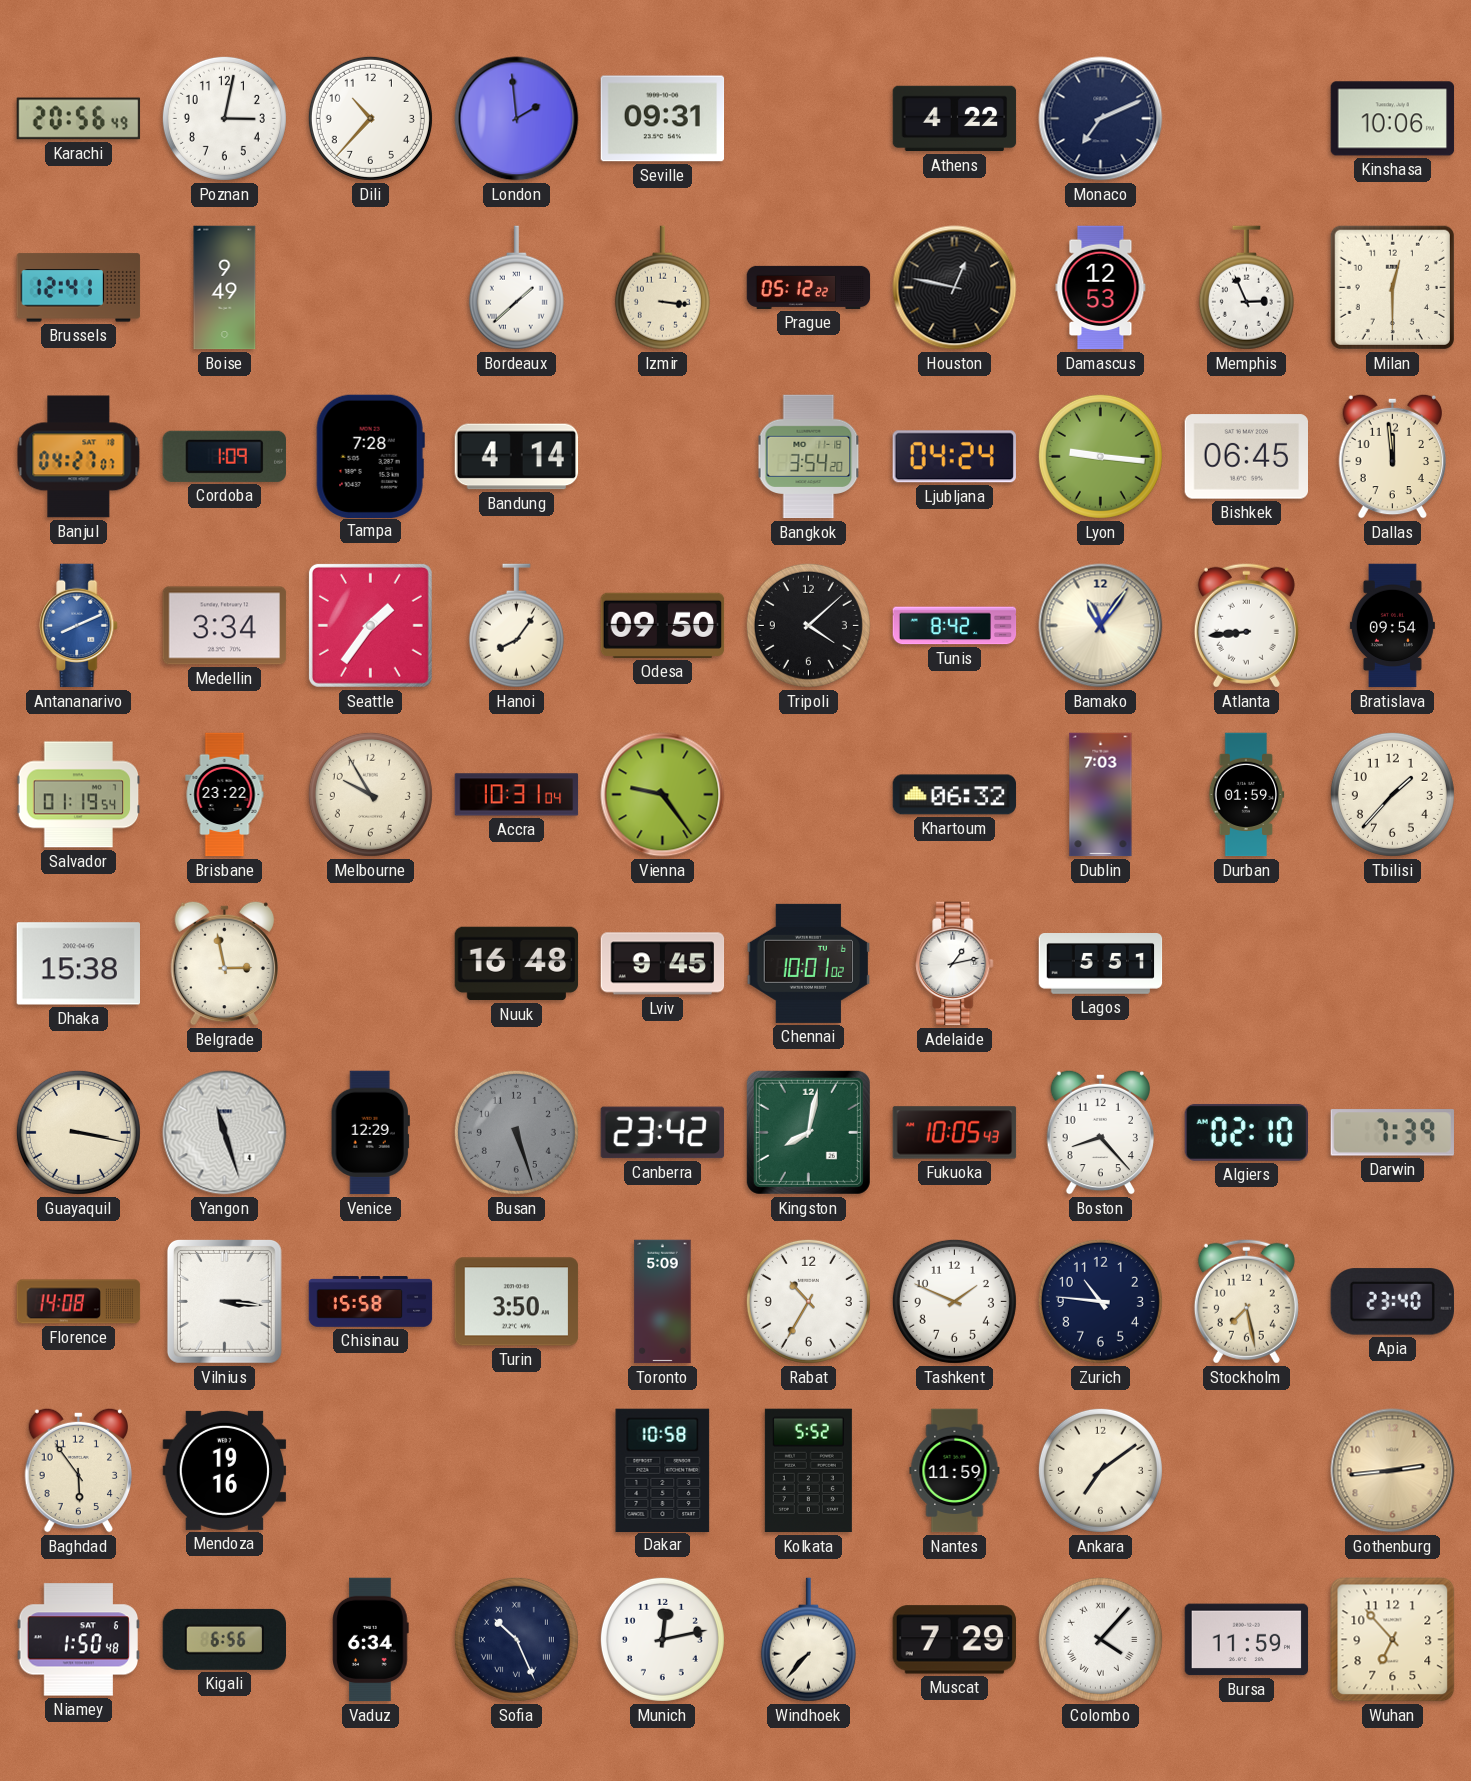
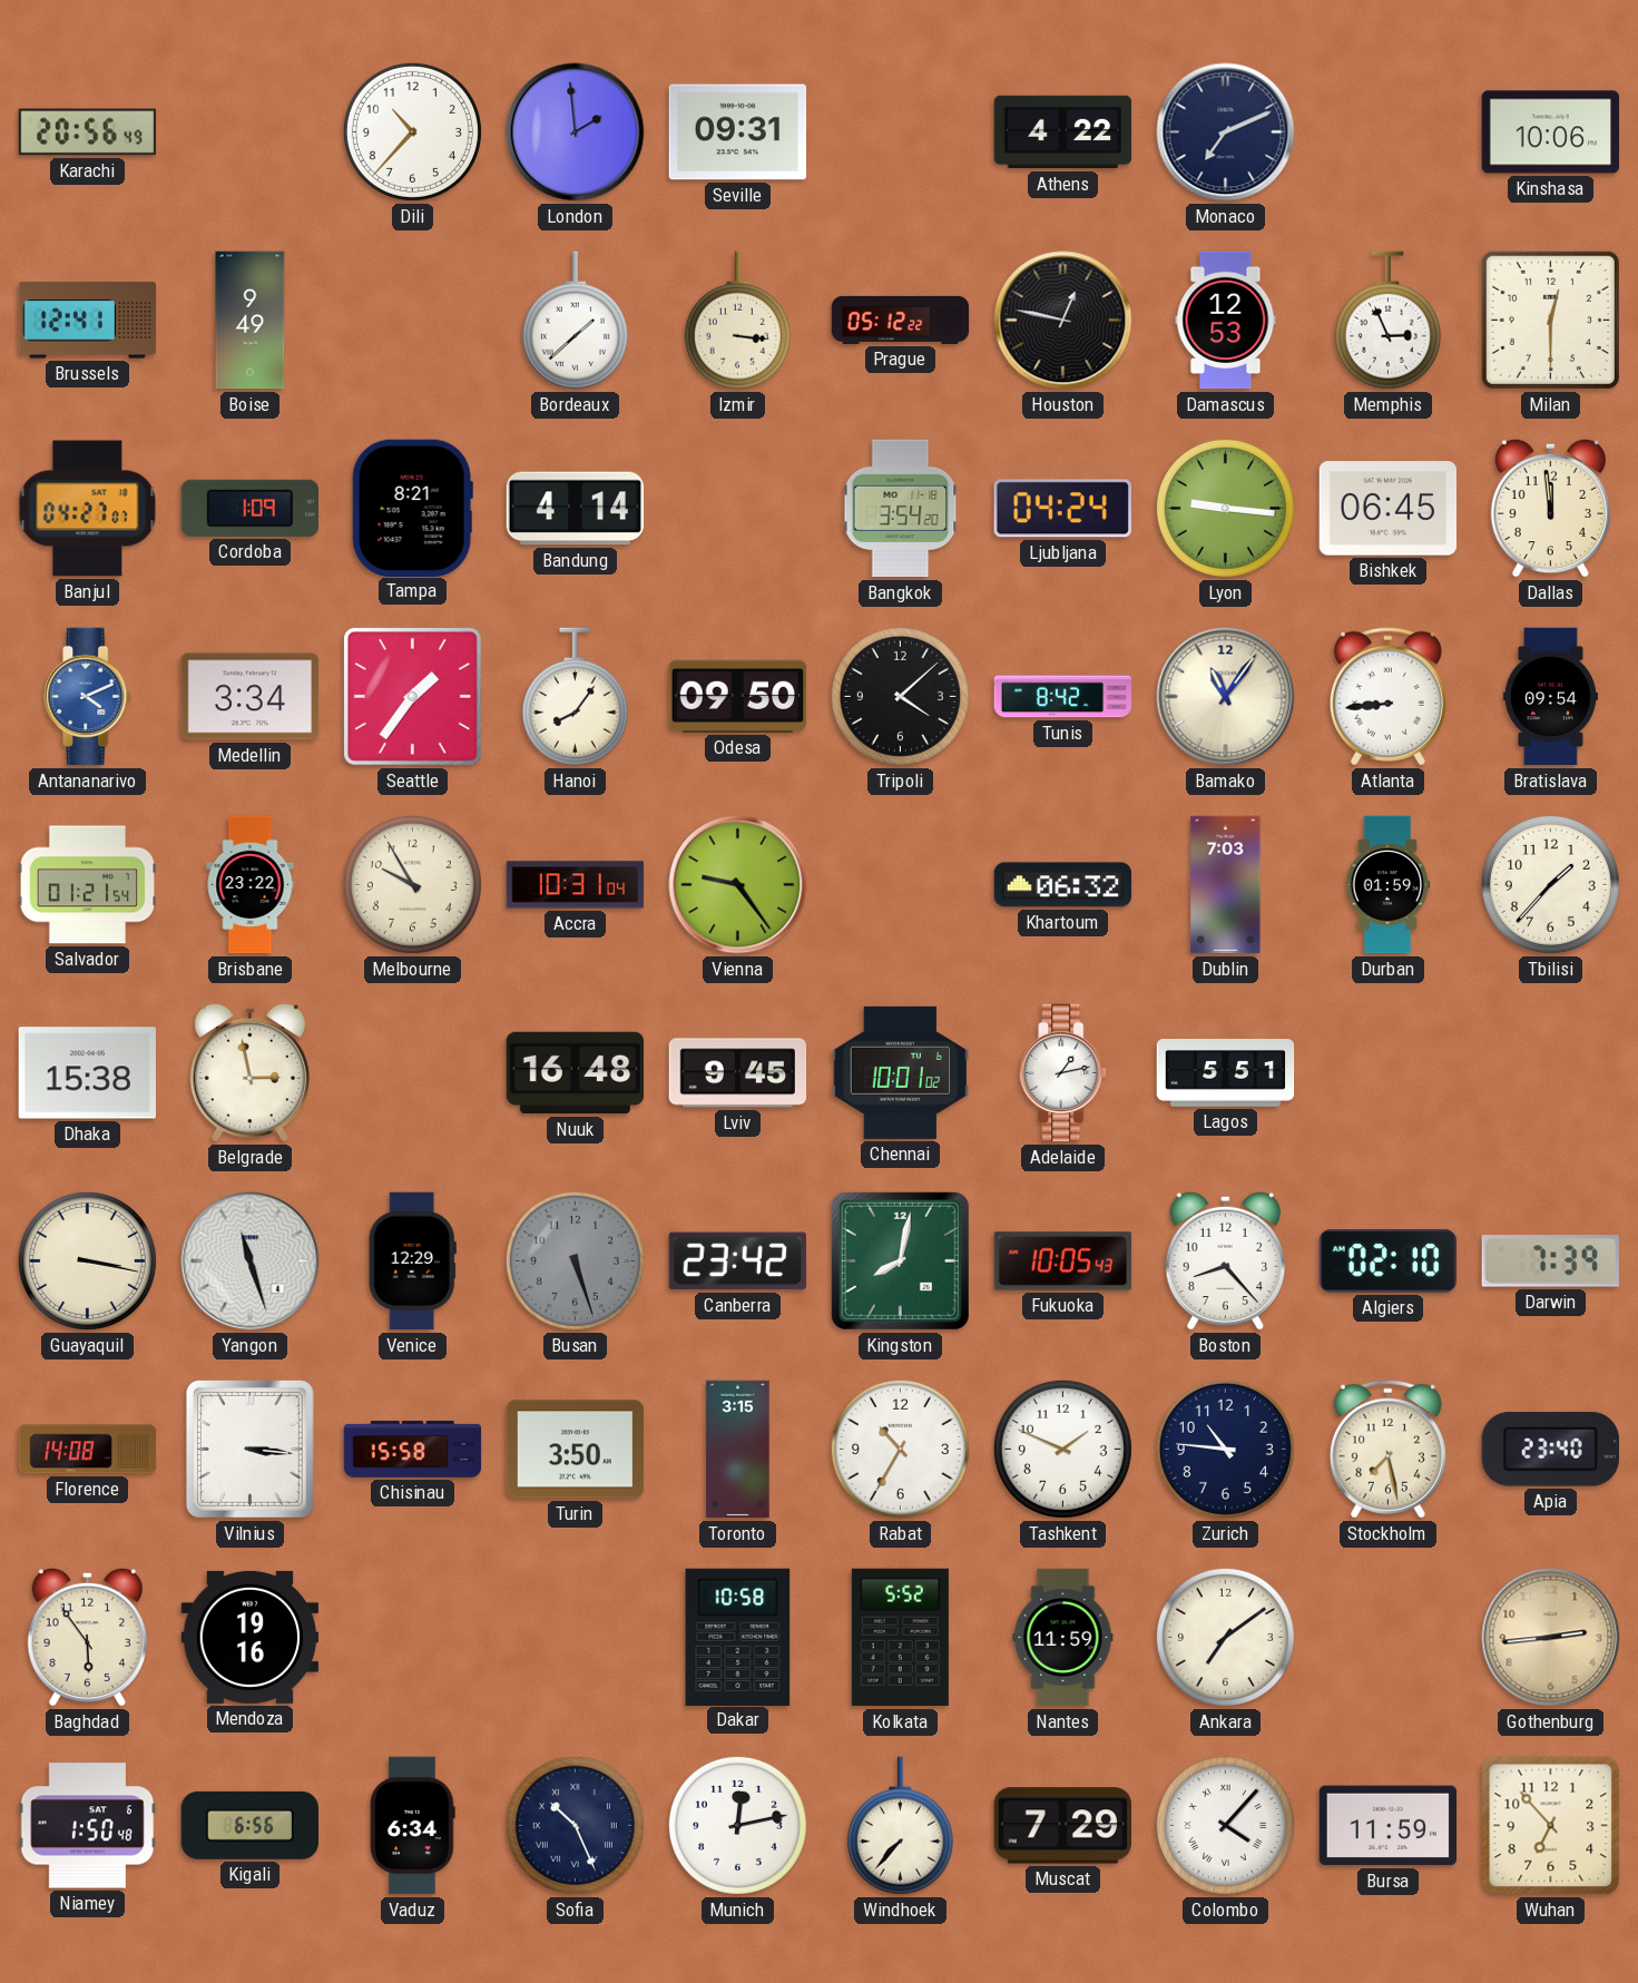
Poznan: 3:02 -> none
Tampa: 7:28 -> 8:21
Antananarivo: 8:11 -> 4:11
Salvador: 01:19 -> 01:21
Toronto: 5:09 -> 3:15
